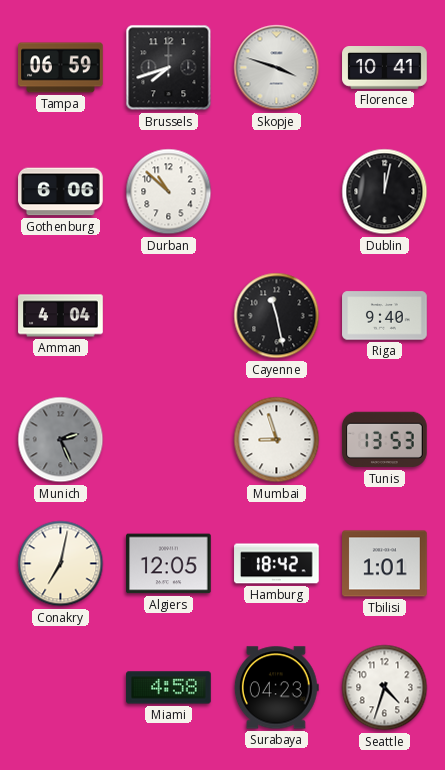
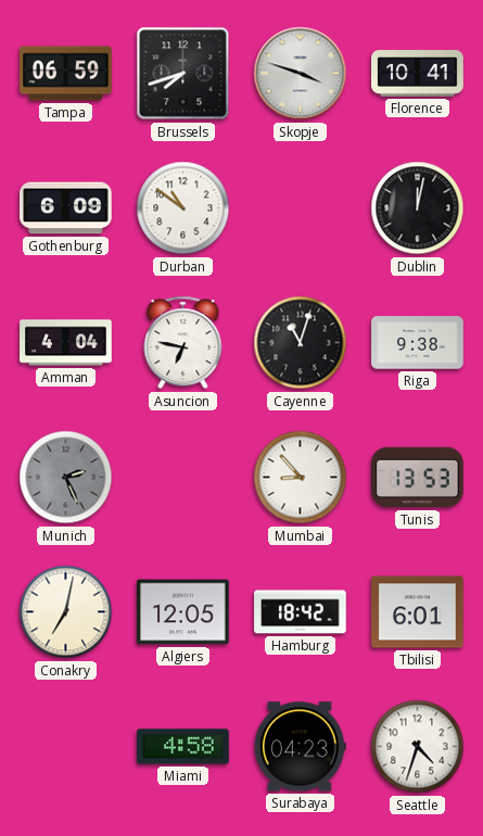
Gothenburg: 6:06 -> 6:09
Durban: 10:52 -> 10:51
Asuncion: none -> 6:47
Cayenne: 11:28 -> 11:03
Riga: 9:40 -> 9:38
Mumbai: 8:57 -> 8:53
Tbilisi: 1:01 -> 6:01
